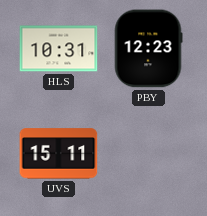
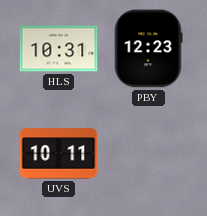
UVS: 15:11 -> 10:11
